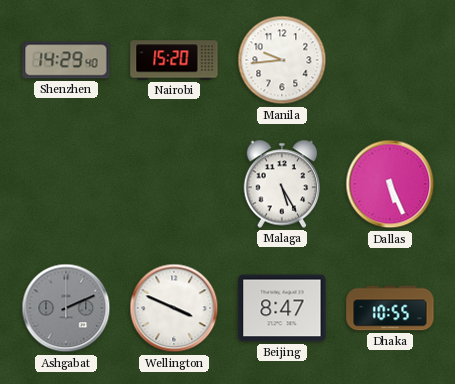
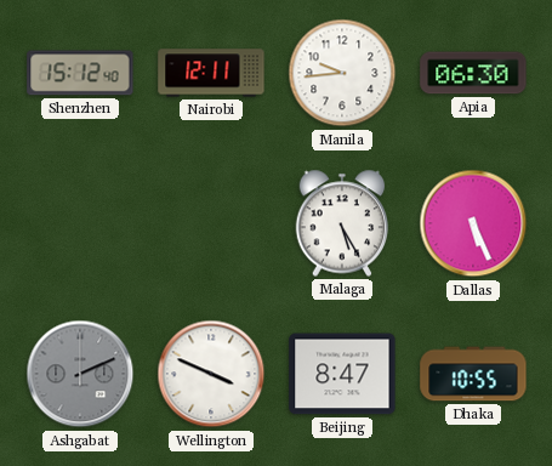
Shenzhen: 14:29 -> 15:12
Nairobi: 15:20 -> 12:11
Apia: none -> 06:30
